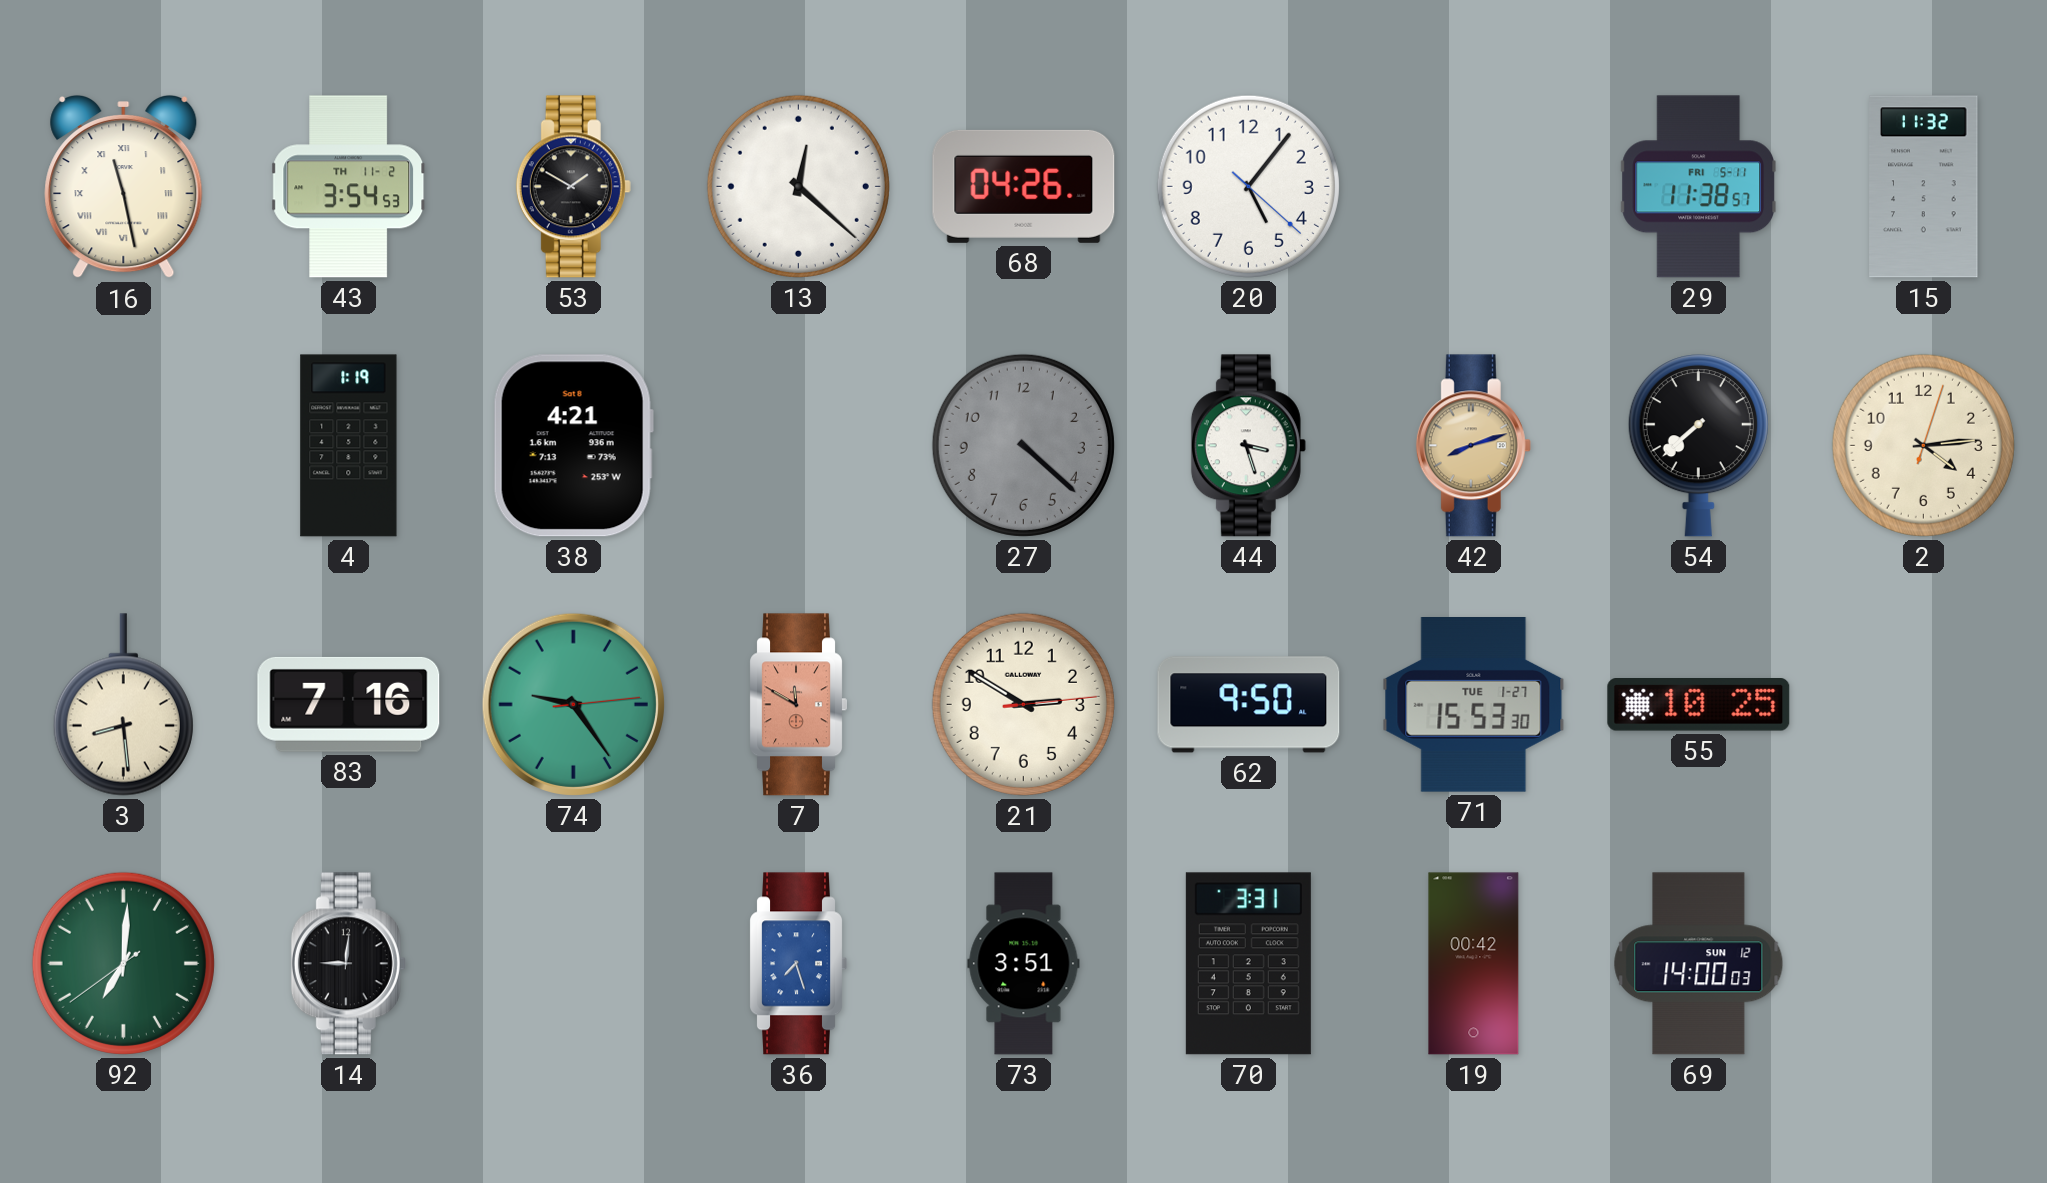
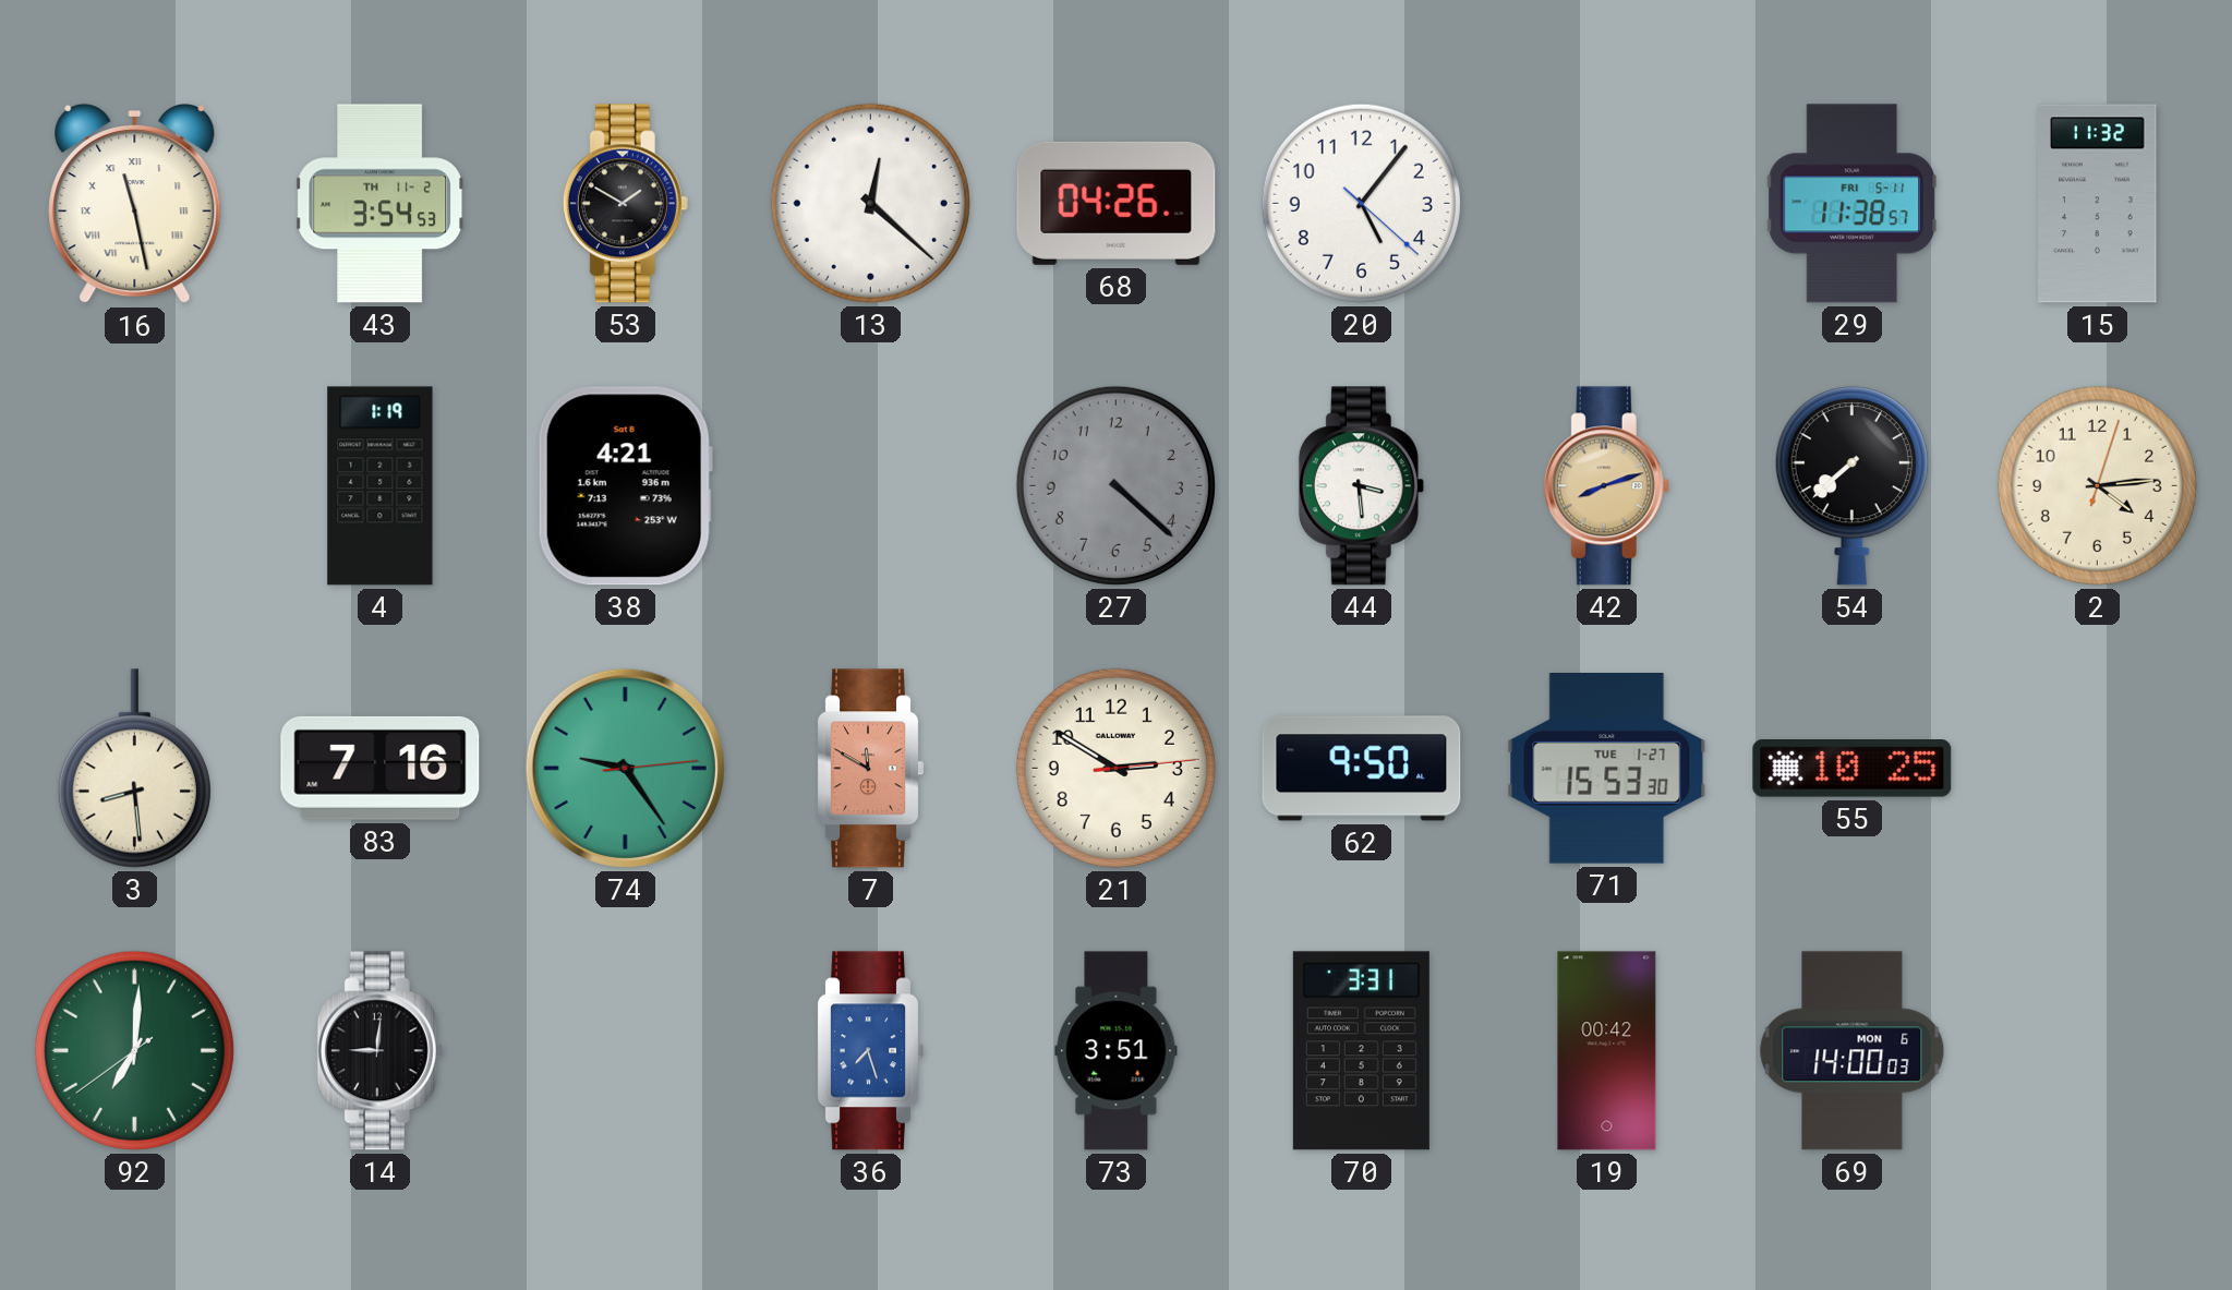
44: 3:27 -> 3:29
69 date: SUN 12 -> MON 6
